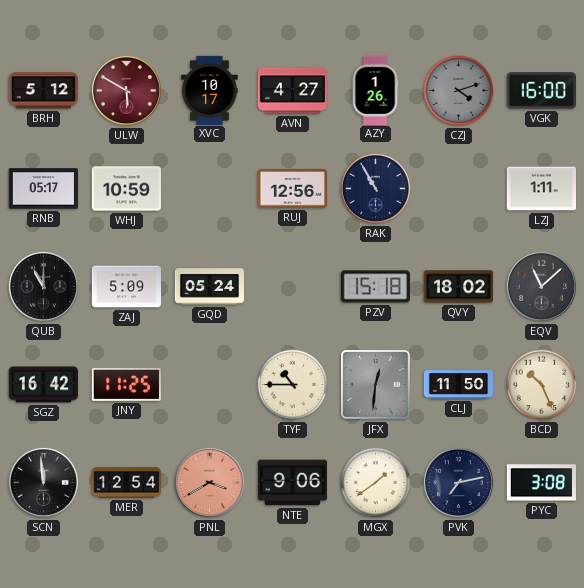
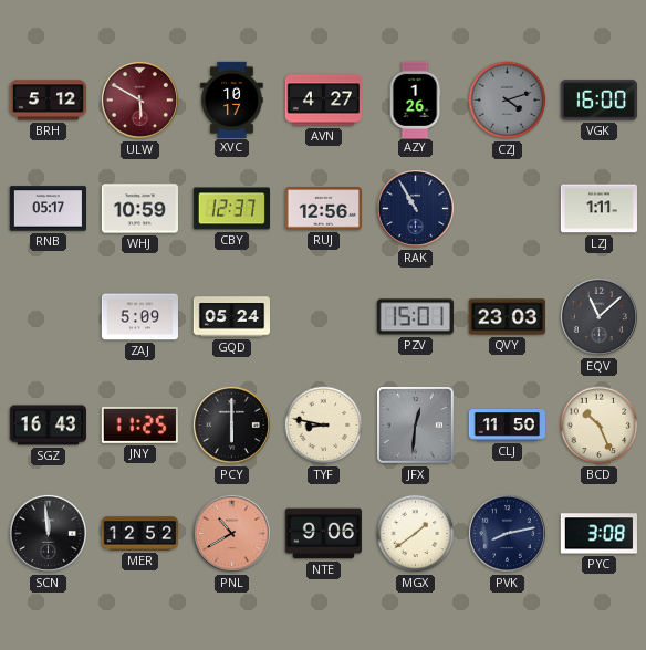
CBY: none -> 12:37
QUB: 11:00 -> none
PZV: 15:18 -> 15:01
QVY: 18:02 -> 23:03
SGZ: 16:42 -> 16:43
PCY: none -> 6:00
TYF: 10:45 -> 8:47
MER: 12:54 -> 12:52
PNL: 3:40 -> 10:40
PVK: 7:13 -> 8:13
